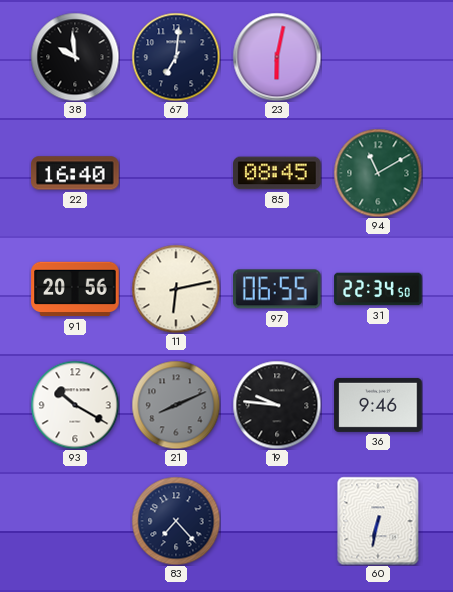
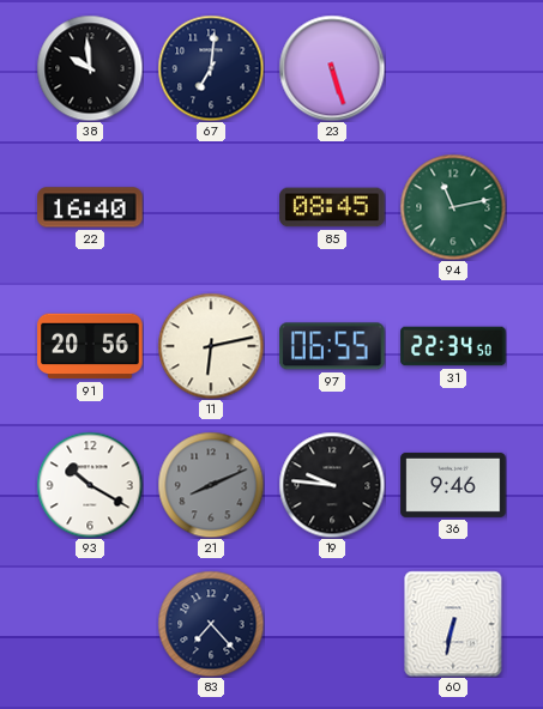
23: 6:02 -> 5:27
94: 11:10 -> 11:13
